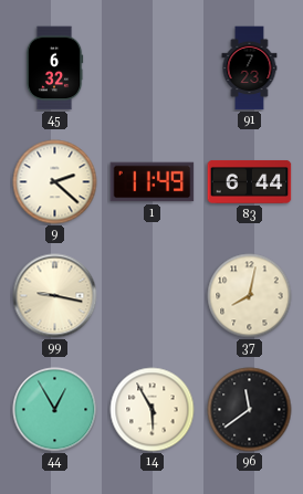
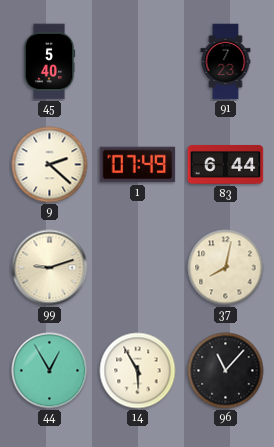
45: 6:32 -> 5:40
1: 11:49 -> 07:49
99: 9:17 -> 9:12
96: 11:39 -> 11:07
